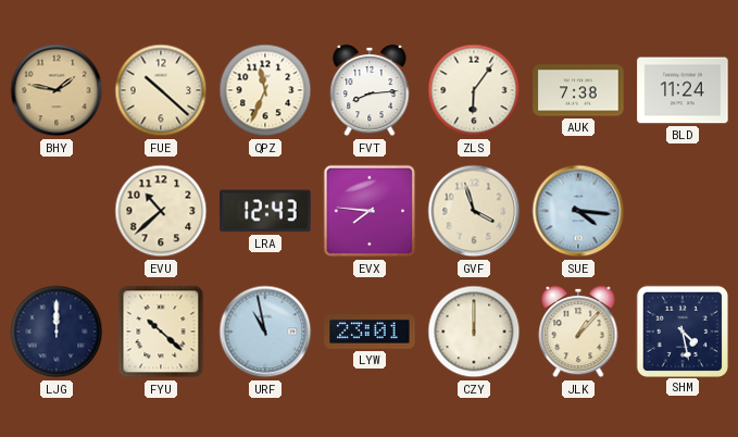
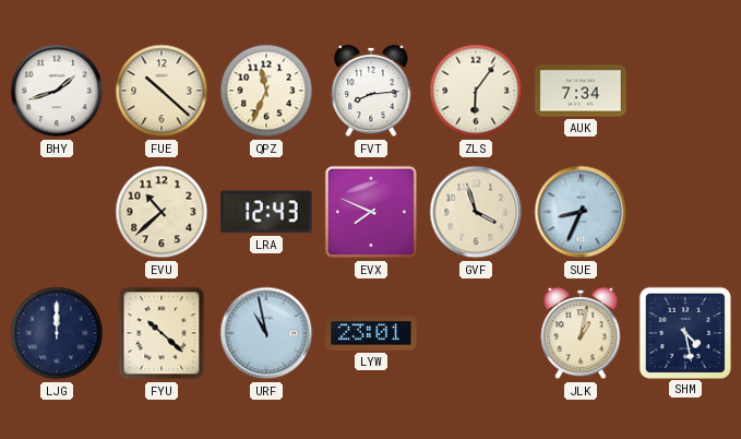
BHY: 1:47 -> 1:42
BHY dial: champagne -> white
AUK: 7:38 -> 7:34
BLD: 11:24 -> none
EVX: 7:46 -> 7:49
SUE: 4:16 -> 8:34
CZY: 12:00 -> none
JLK: 1:07 -> 1:02
